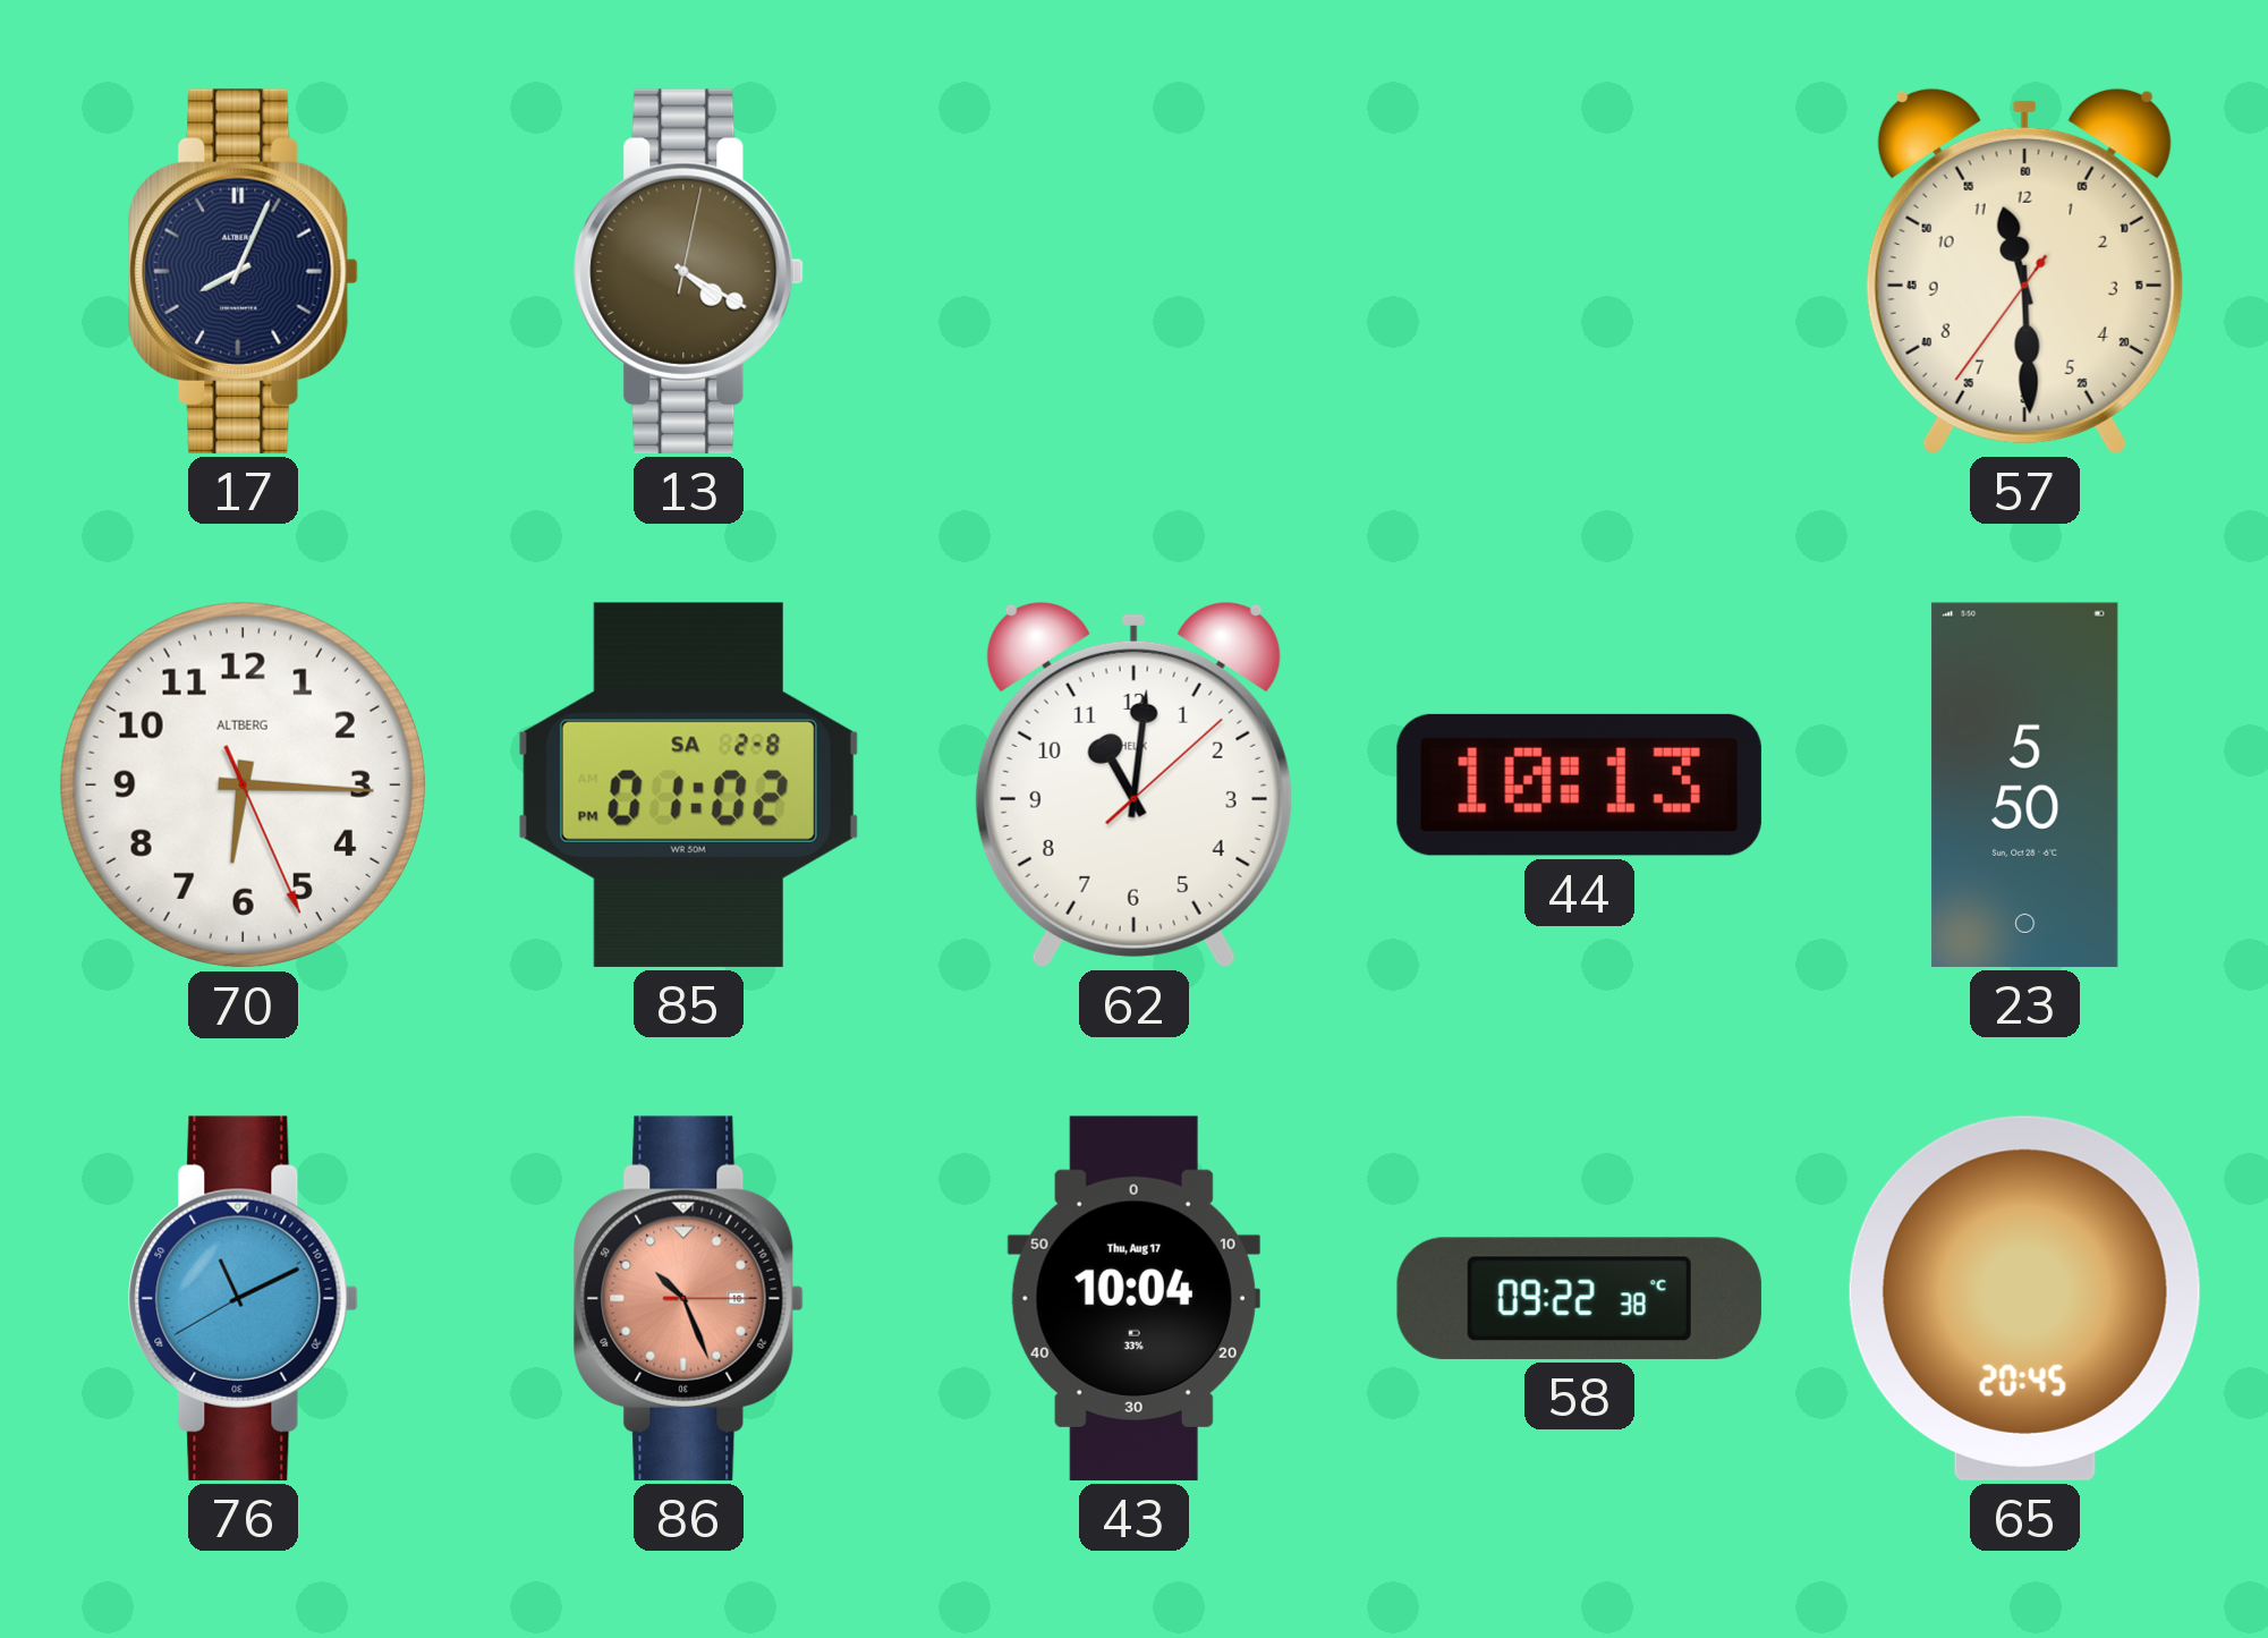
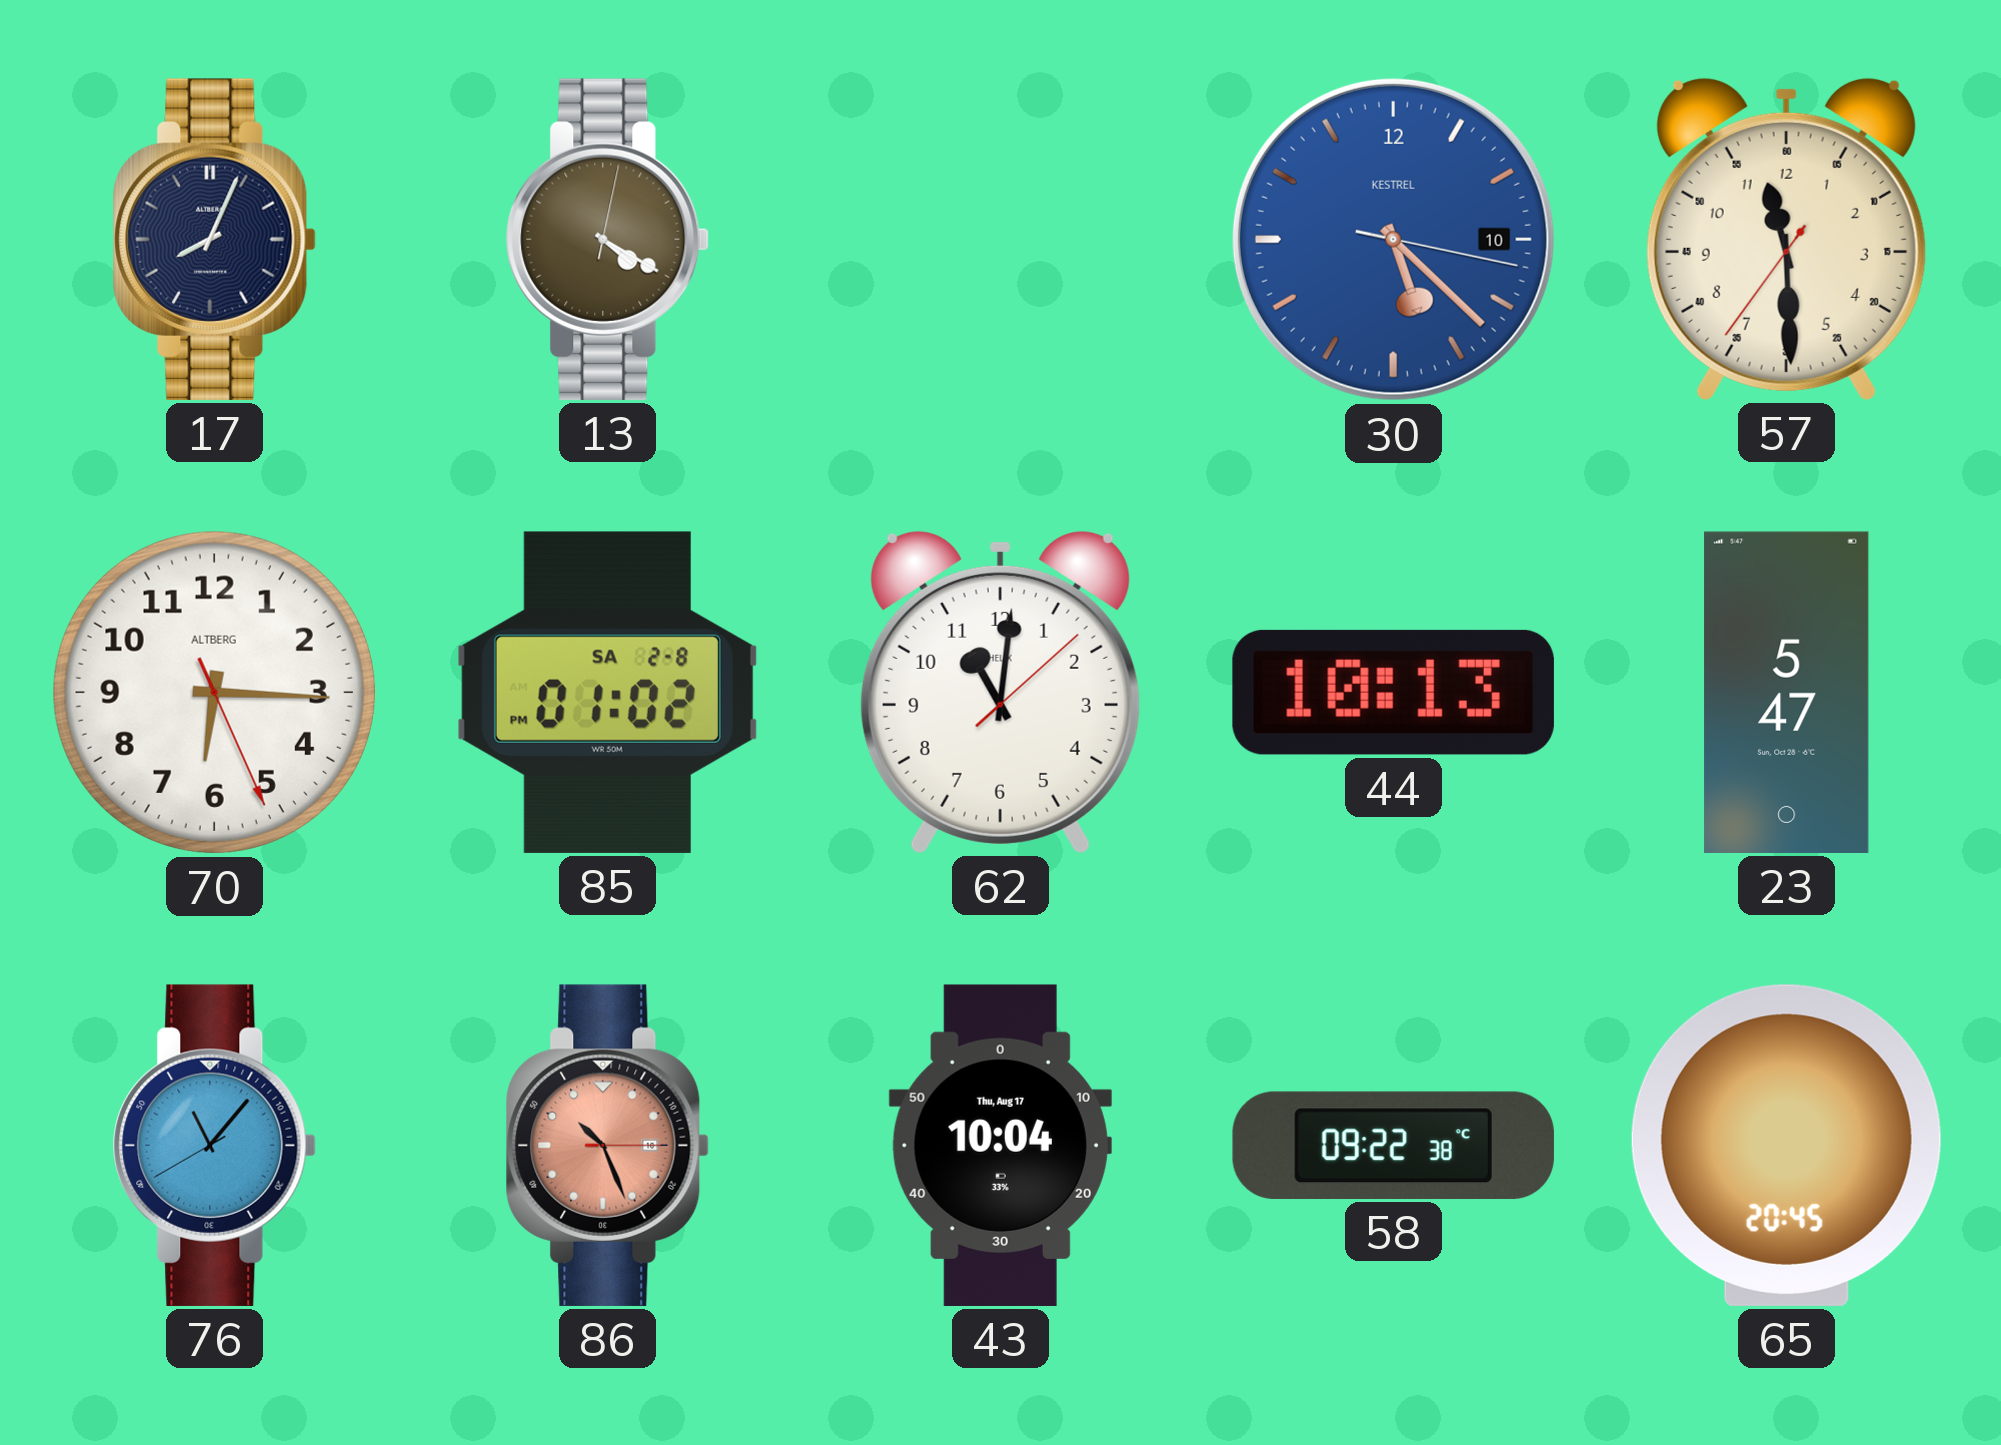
30: none -> 5:22
23: 5:50 -> 5:47
76: 11:10 -> 11:06
